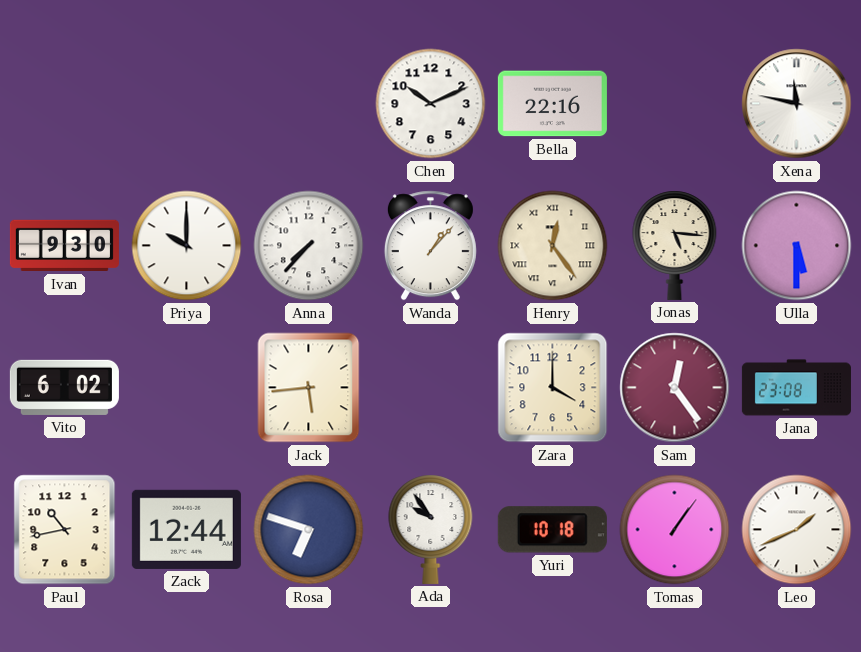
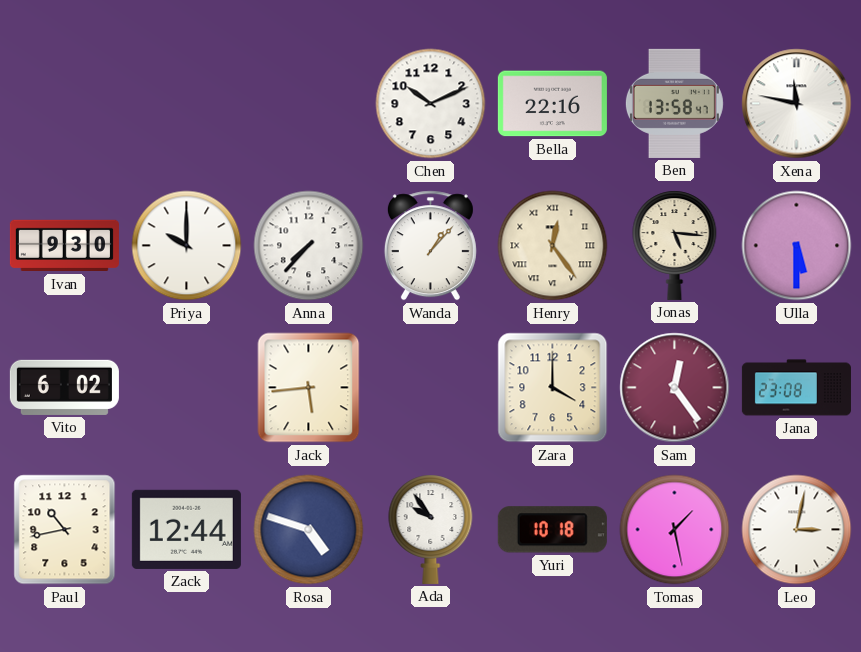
Ben: none -> 13:58
Rosa: 6:48 -> 4:48
Tomas: 1:06 -> 1:28
Leo: 1:41 -> 3:02
